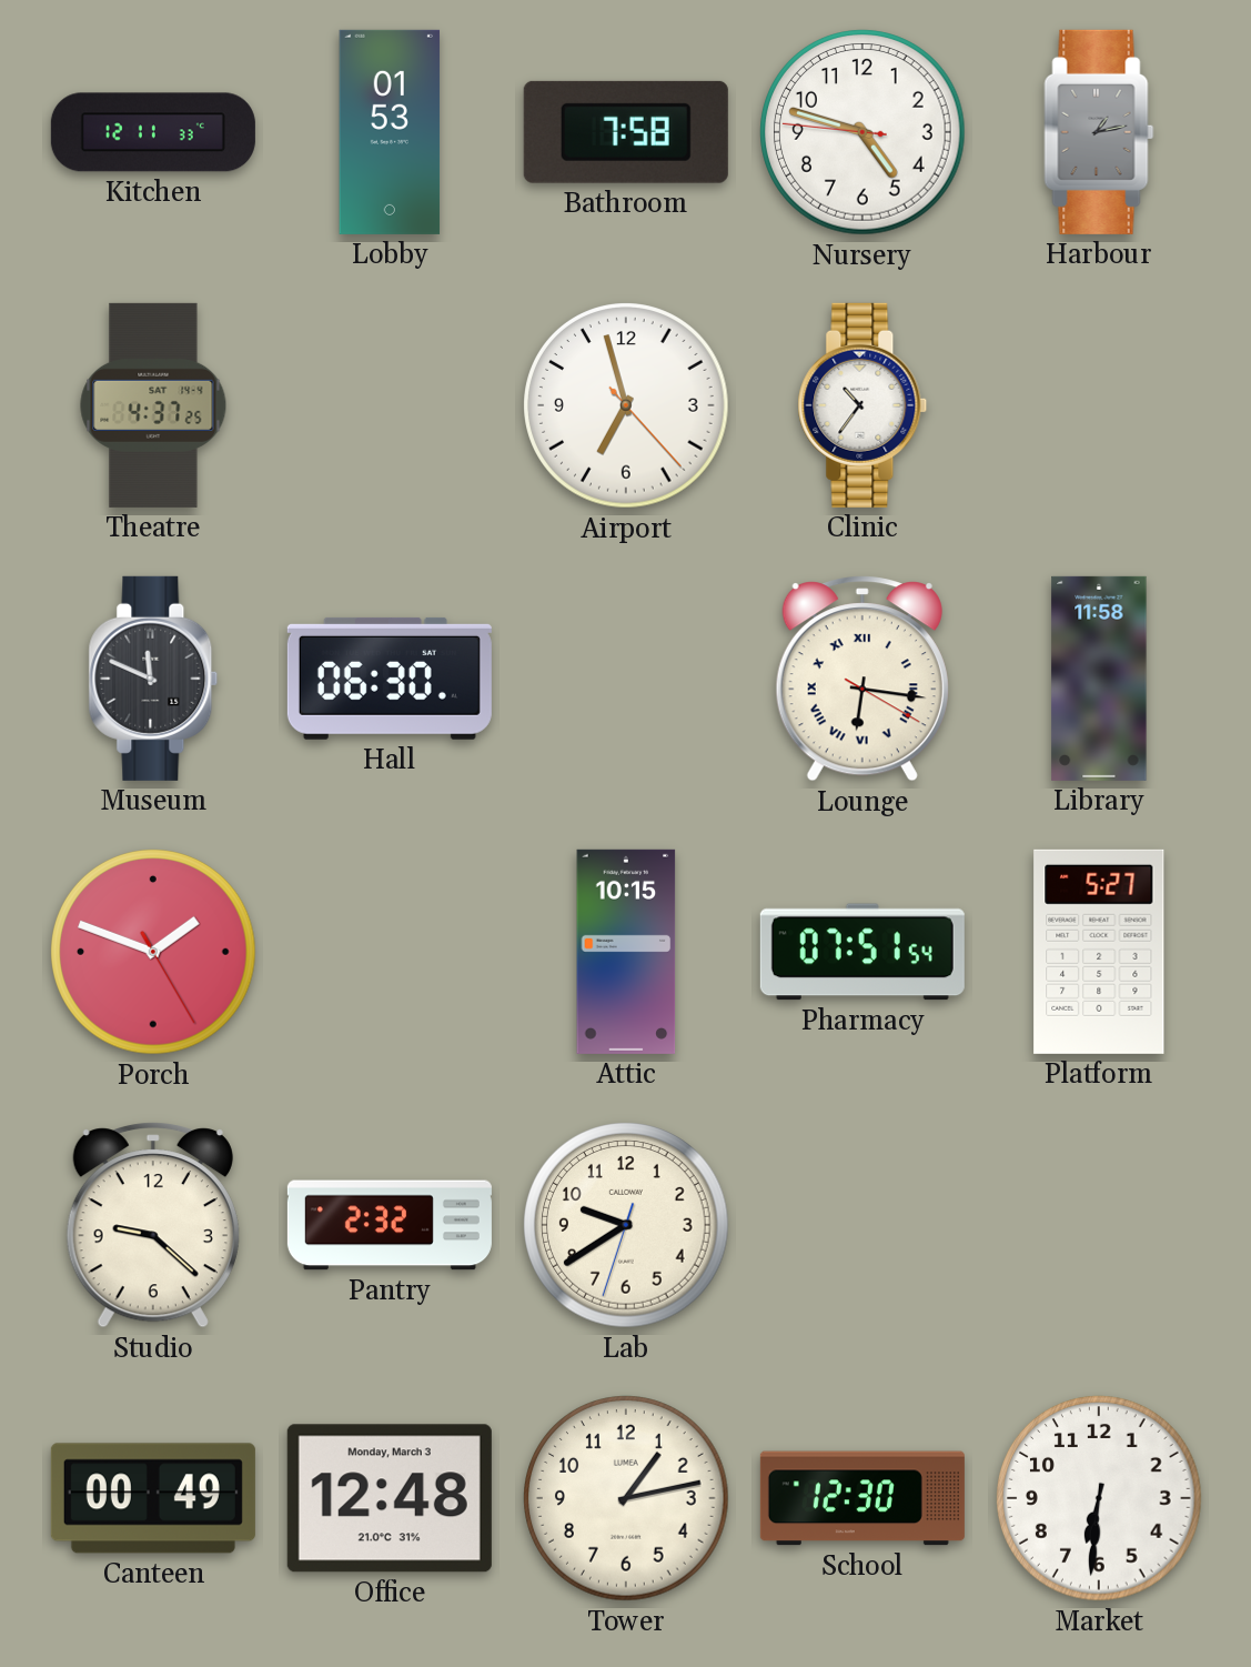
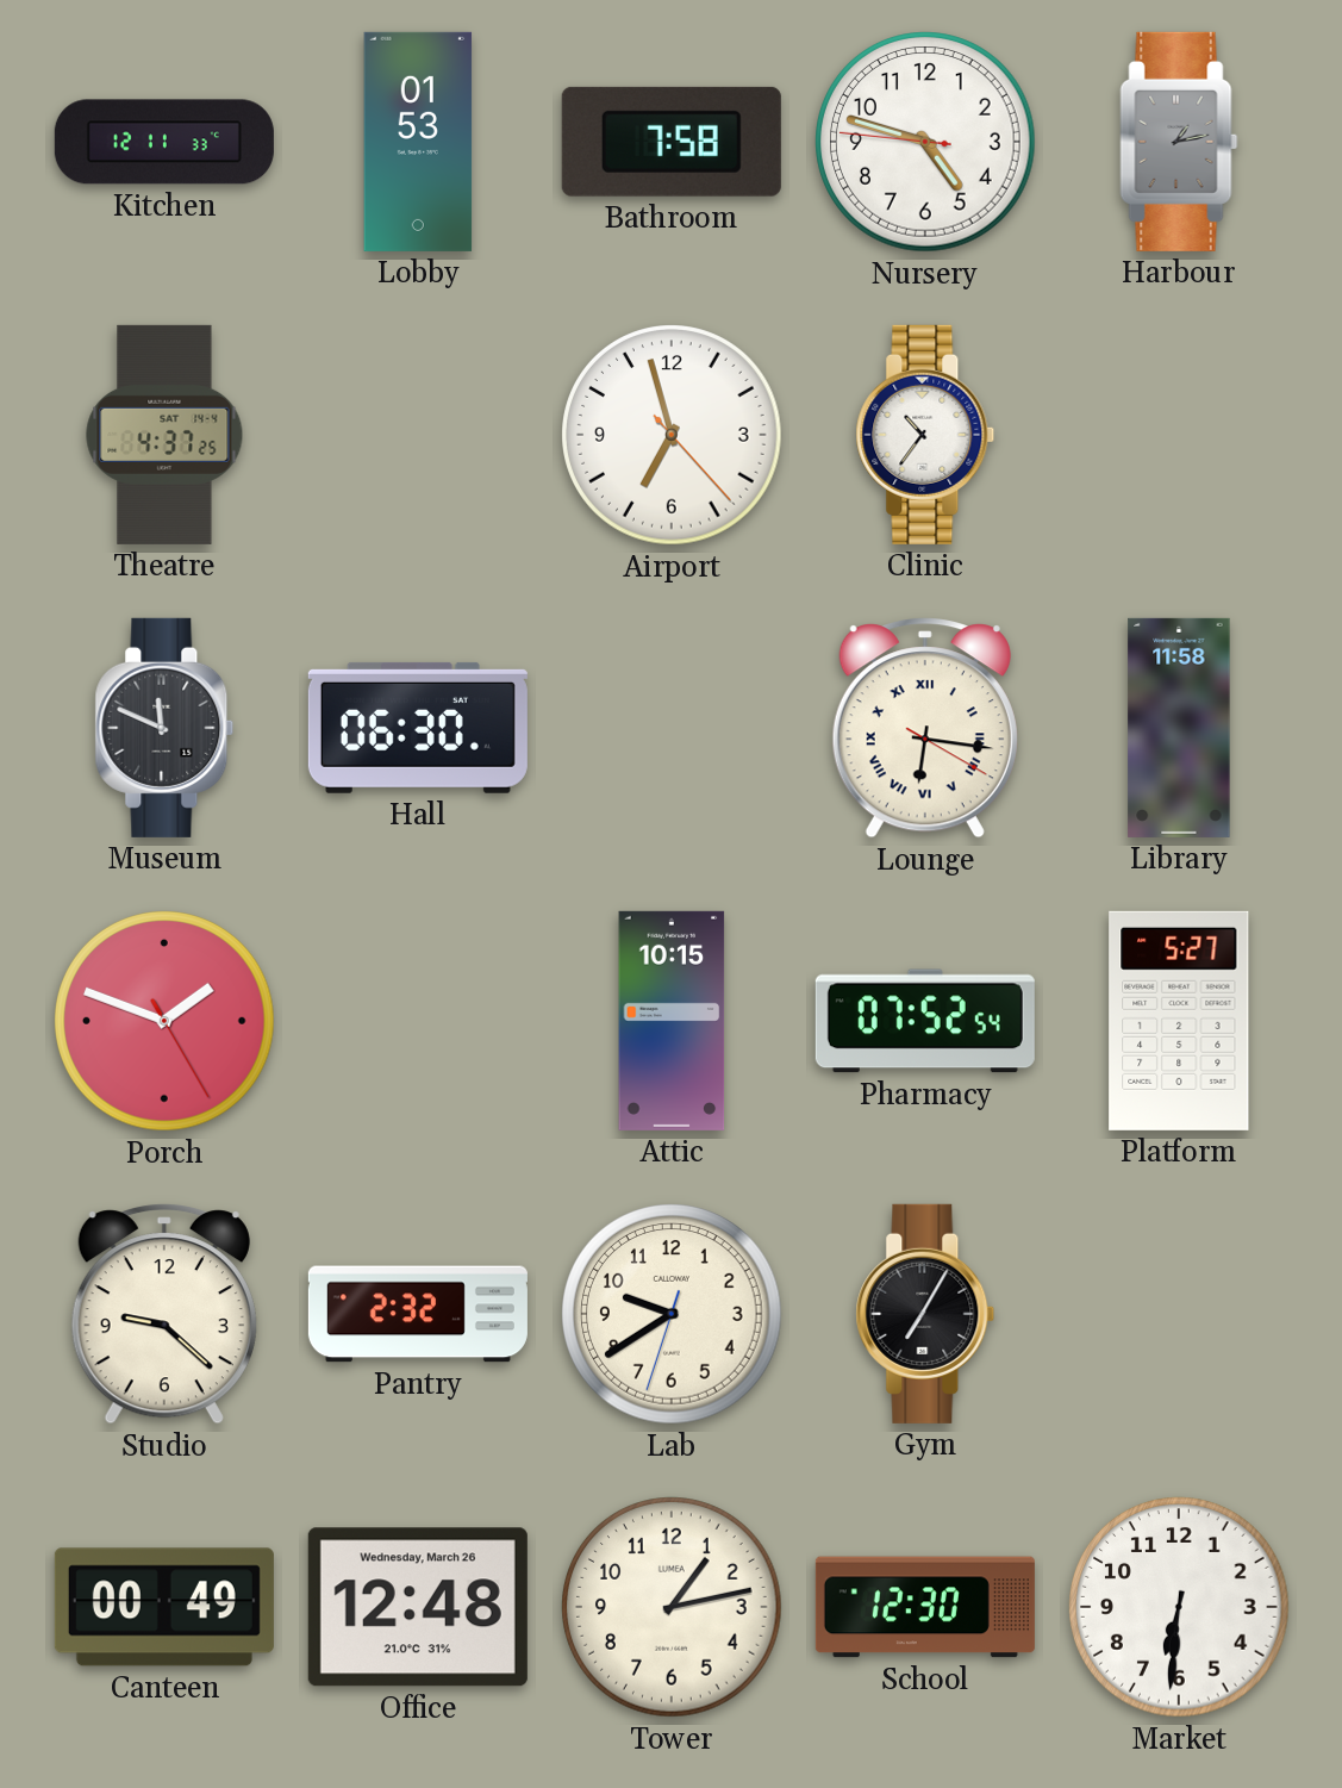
Pharmacy: 07:51 -> 07:52
Gym: none -> 7:05
Office date: Monday, March 3 -> Wednesday, March 26
